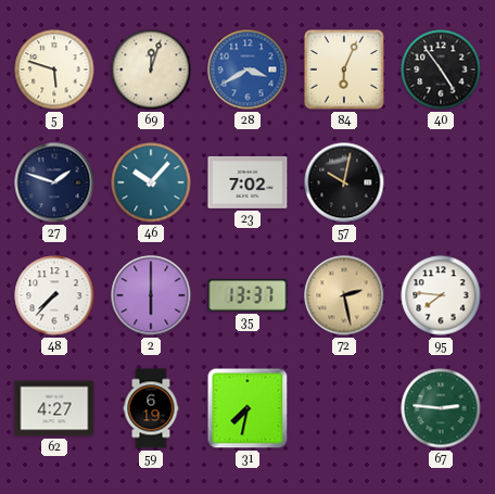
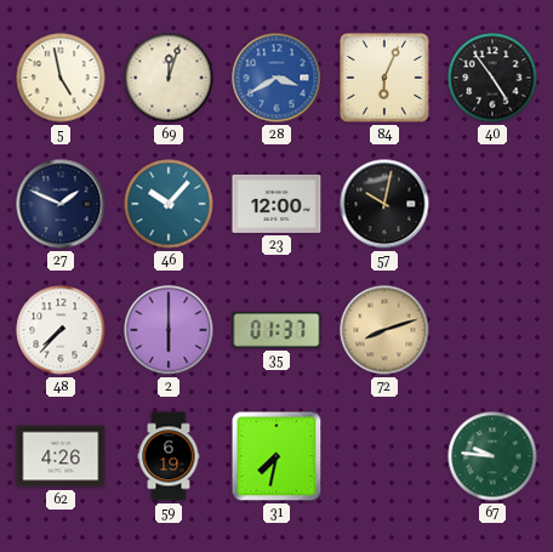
5: 5:48 -> 4:58
27: 1:48 -> 1:49
23: 7:02 -> 12:00
35: 13:37 -> 01:37
72: 2:28 -> 8:12
95: 7:46 -> none
62: 4:27 -> 4:26
67: 2:46 -> 9:46
